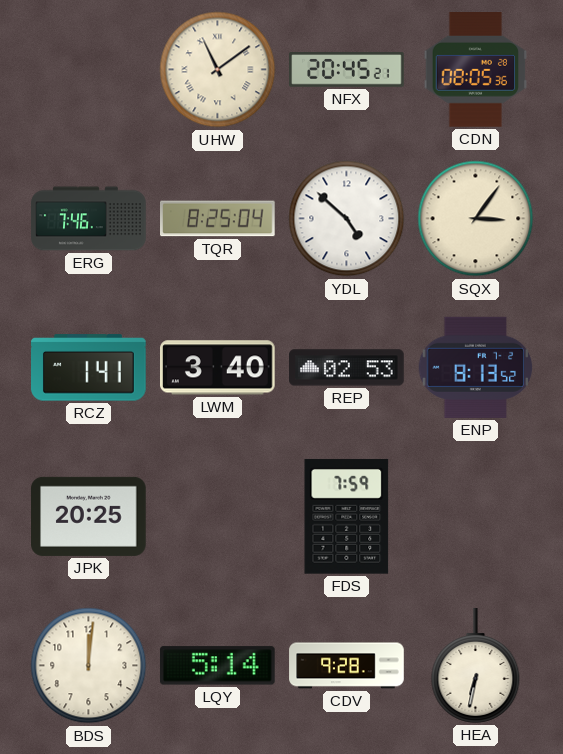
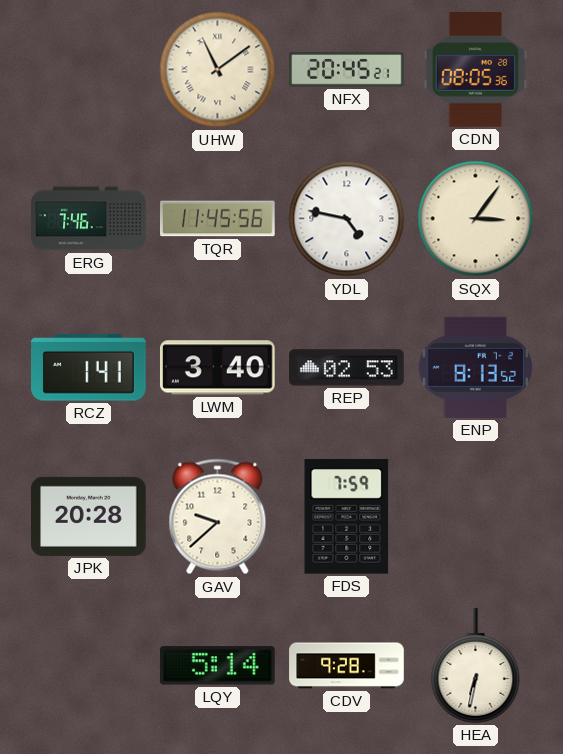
TQR: 8:25 -> 11:45
YDL: 4:52 -> 4:47
JPK: 20:25 -> 20:28
GAV: none -> 9:38
BDS: 12:01 -> none
